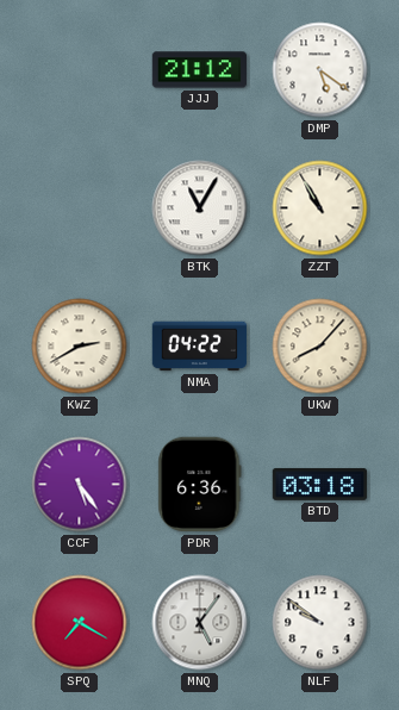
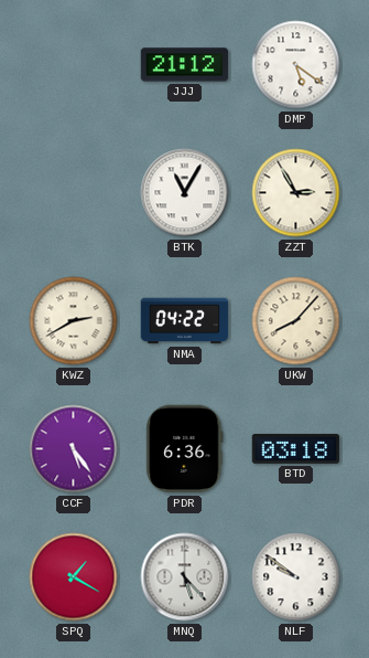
ZZT: 10:55 -> 2:55
SPQ: 7:20 -> 1:20
MNQ: 5:06 -> 5:23
